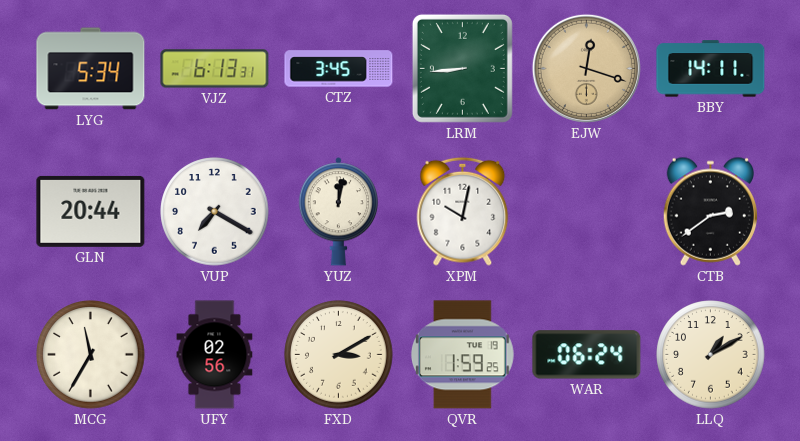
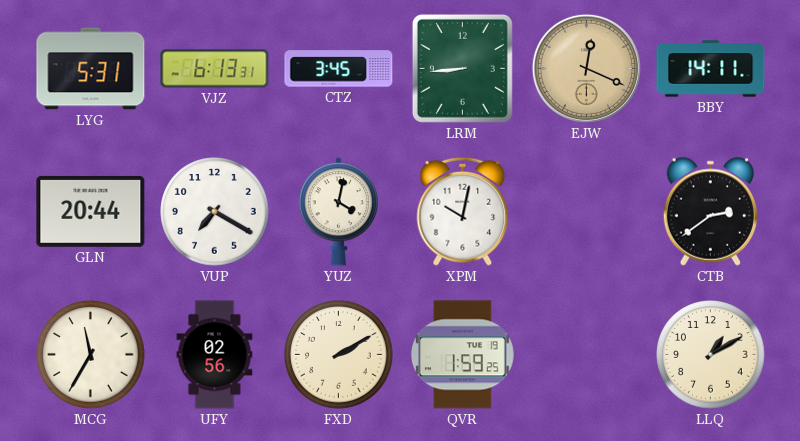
LYG: 5:34 -> 5:31
EJW: 12:18 -> 12:19
YUZ: 12:02 -> 4:02
FXD: 3:10 -> 2:10
WAR: 06:24 -> none
